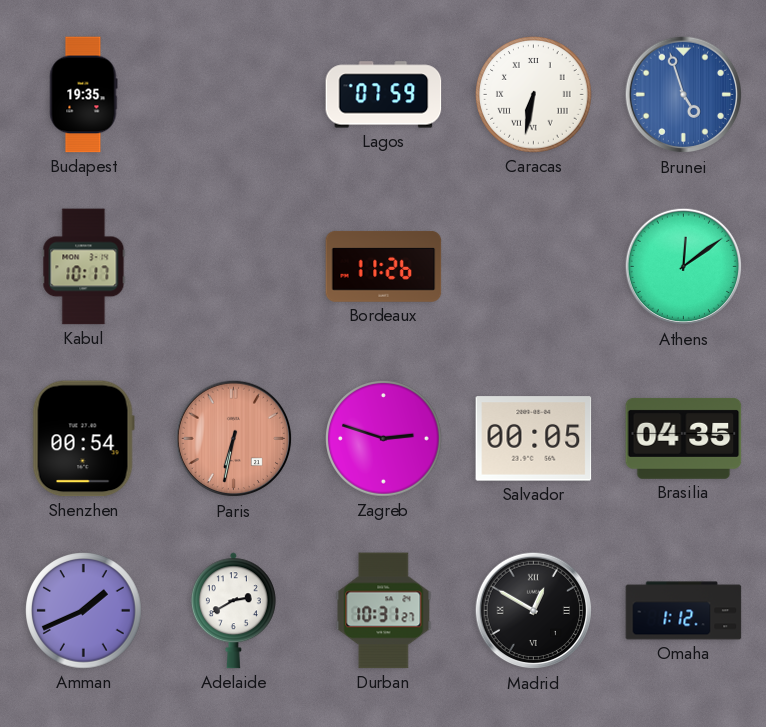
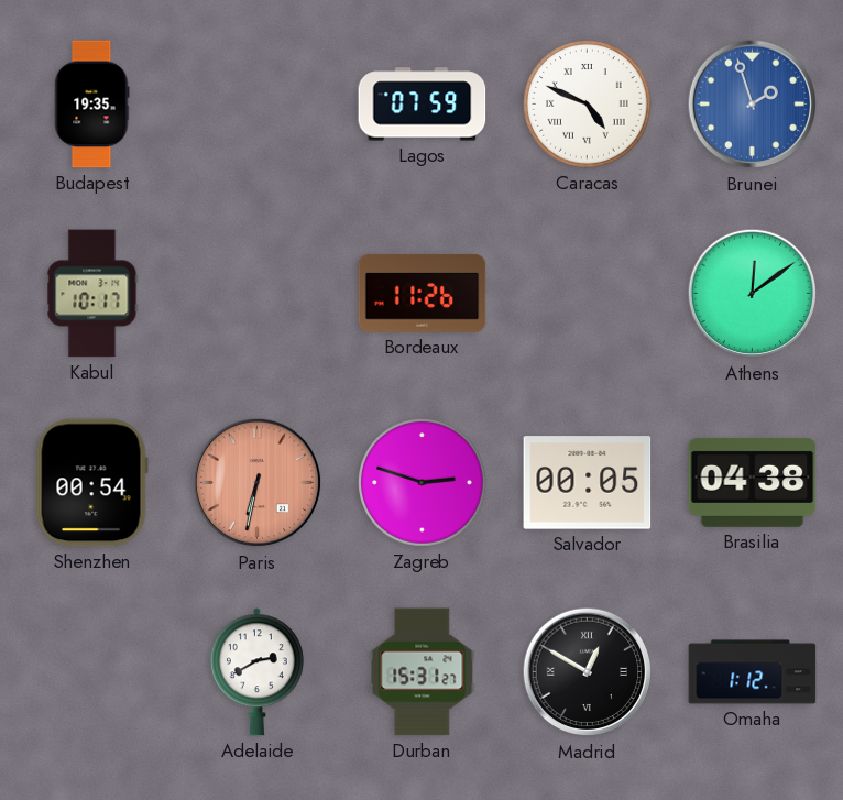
Caracas: 6:32 -> 4:49
Brunei: 4:57 -> 1:57
Brasilia: 04:35 -> 04:38
Amman: 1:41 -> none
Durban: 10:31 -> 15:31
